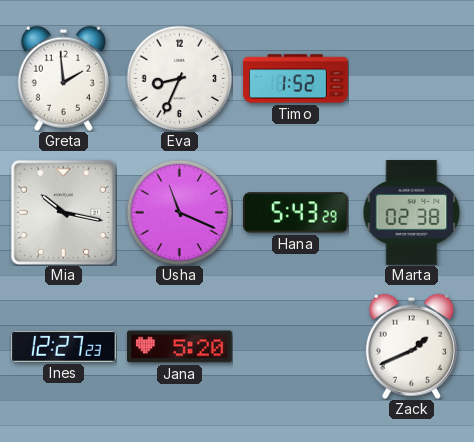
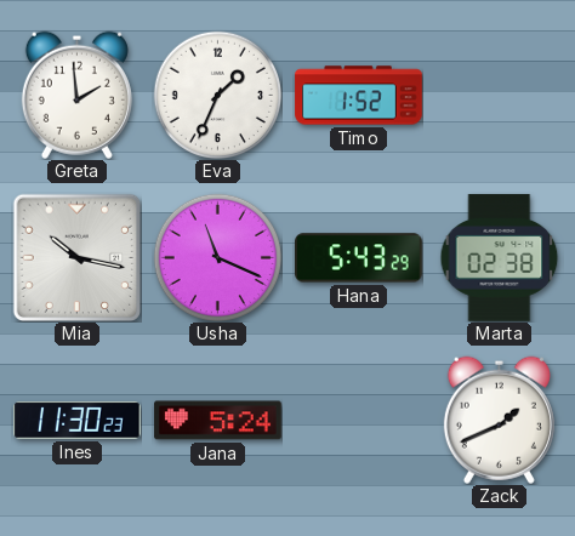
Eva: 8:34 -> 1:34
Ines: 12:27 -> 11:30
Jana: 5:20 -> 5:24
